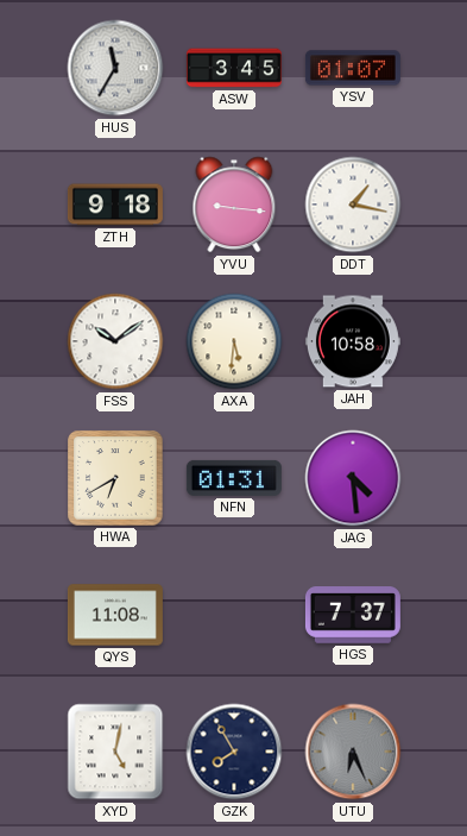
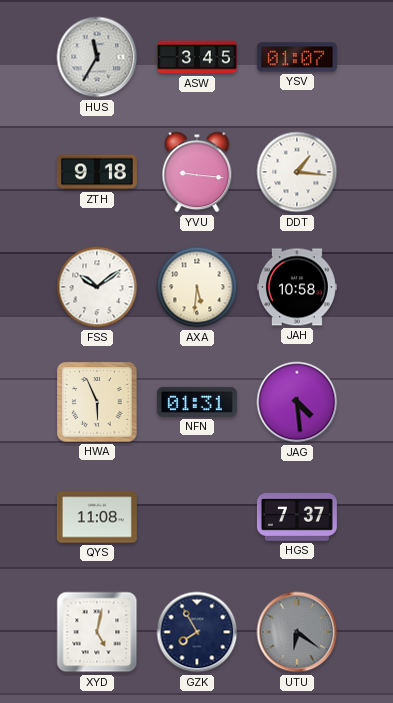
DDT: 1:17 -> 1:16
HWA: 6:40 -> 5:56
UTU: 6:26 -> 6:21
